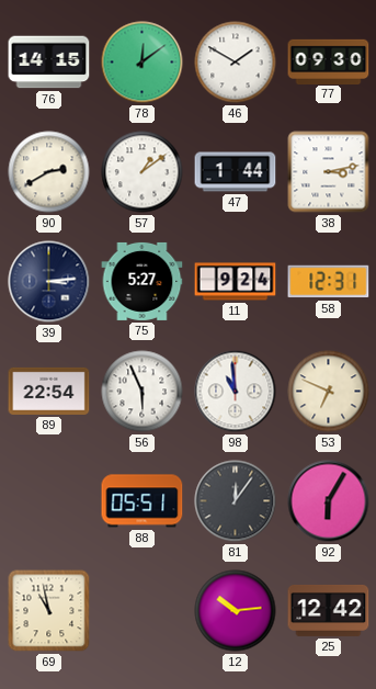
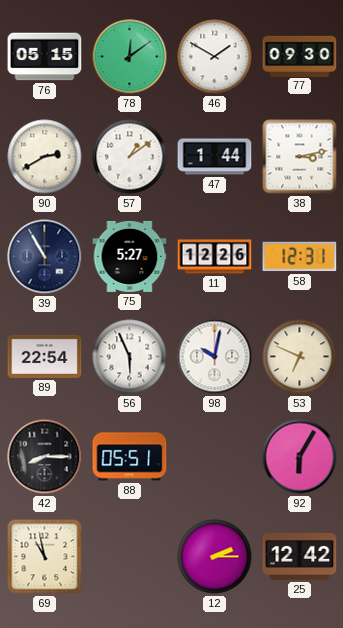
76: 14:15 -> 05:15
39: 3:14 -> 10:55
11: 9:24 -> 12:26
98: 10:59 -> 10:02
42: none -> 8:15
81: 12:06 -> none
12: 10:14 -> 2:15
